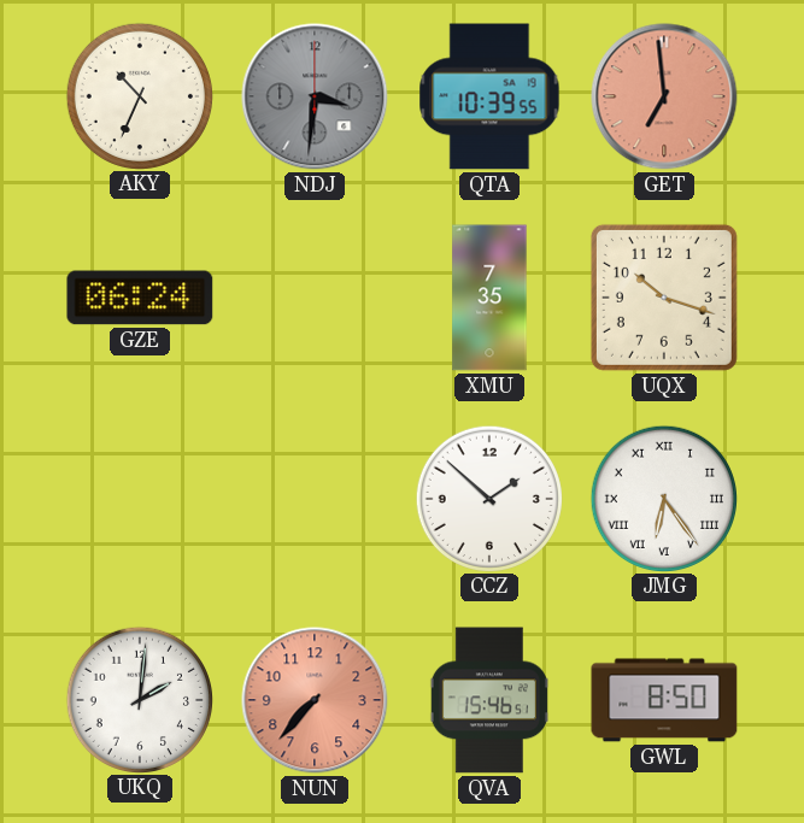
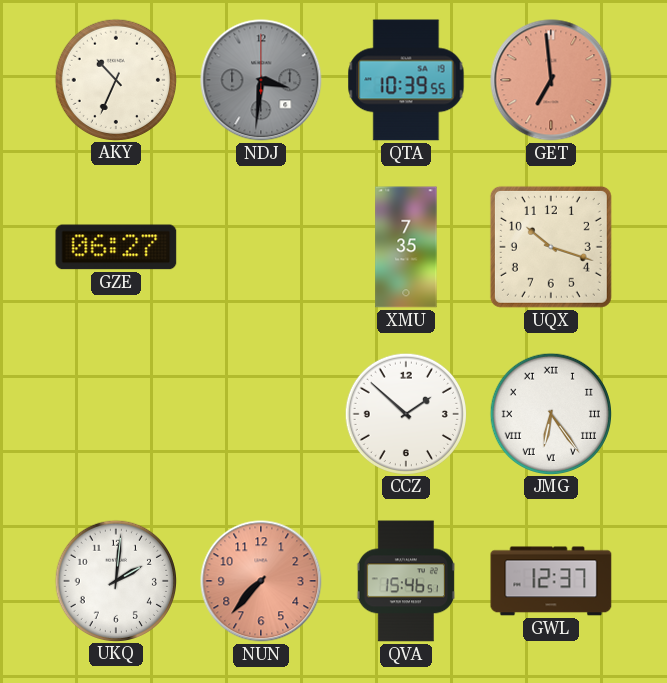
GZE: 06:24 -> 06:27
GWL: 8:50 -> 12:37
